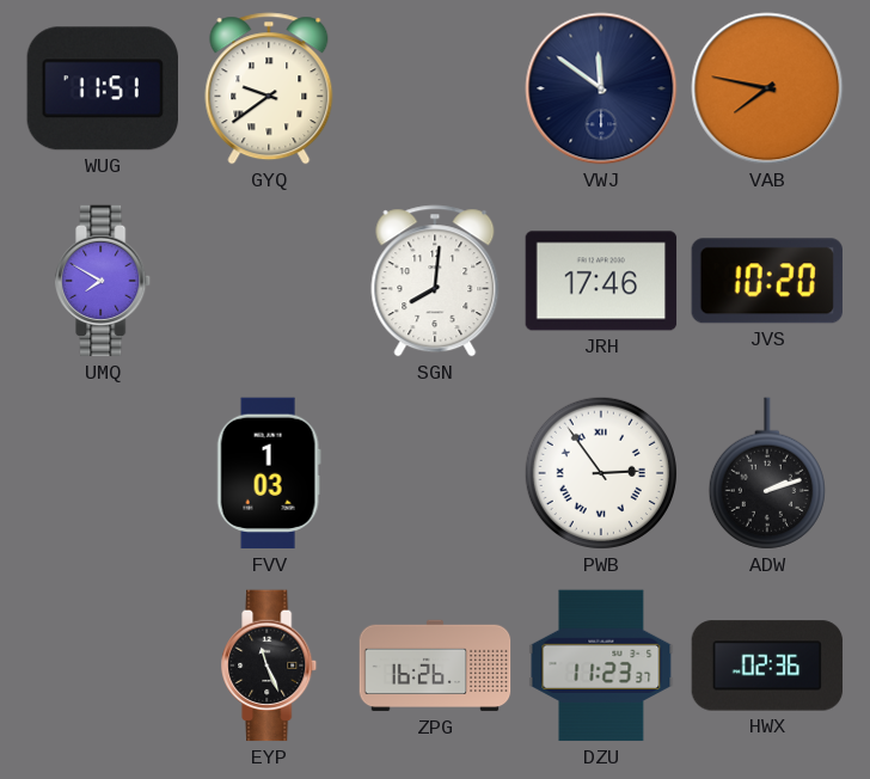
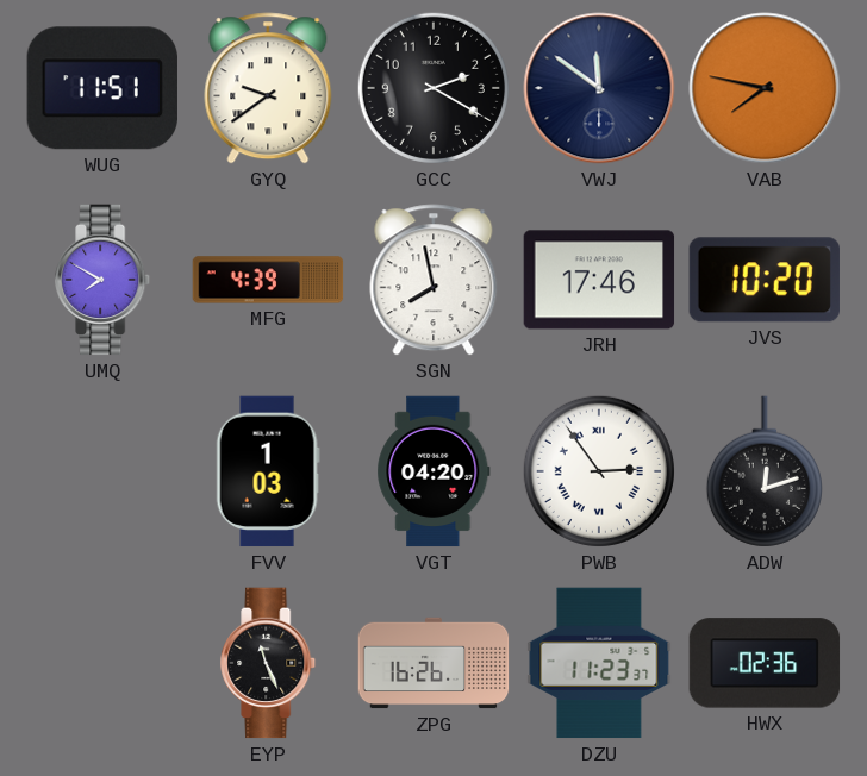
GCC: none -> 2:20
MFG: none -> 4:39
SGN: 8:01 -> 7:58
VGT: none -> 04:20
ADW: 2:12 -> 12:12
